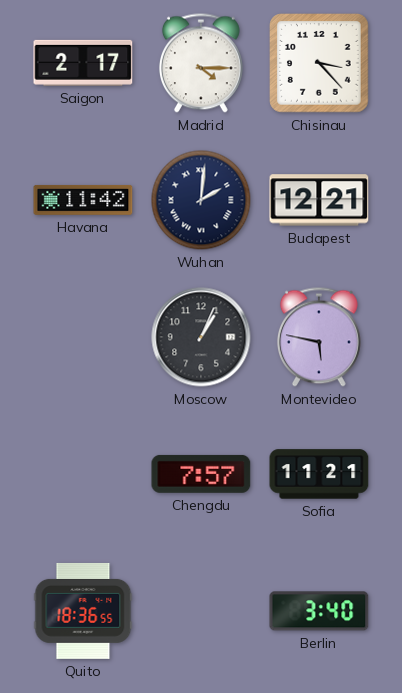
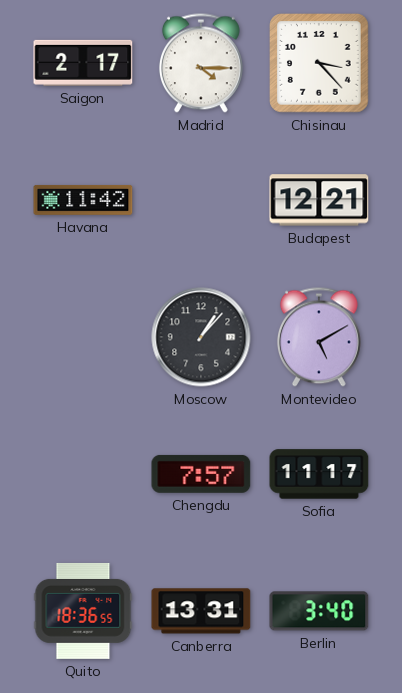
Wuhan: 2:01 -> none
Moscow: 1:04 -> 1:07
Montevideo: 5:47 -> 5:10
Sofia: 11:21 -> 11:17
Canberra: none -> 13:31
